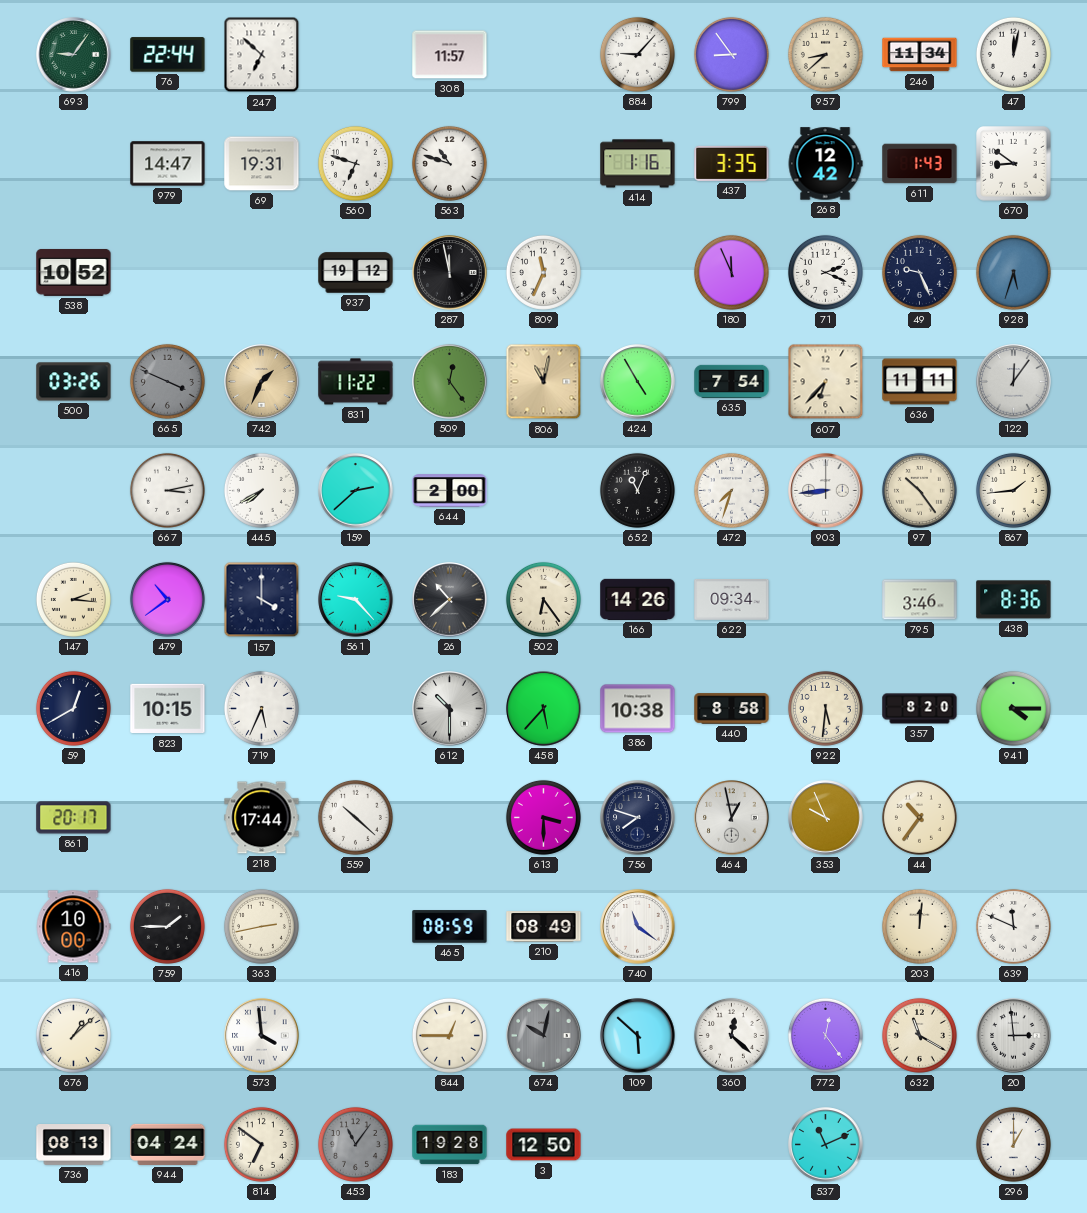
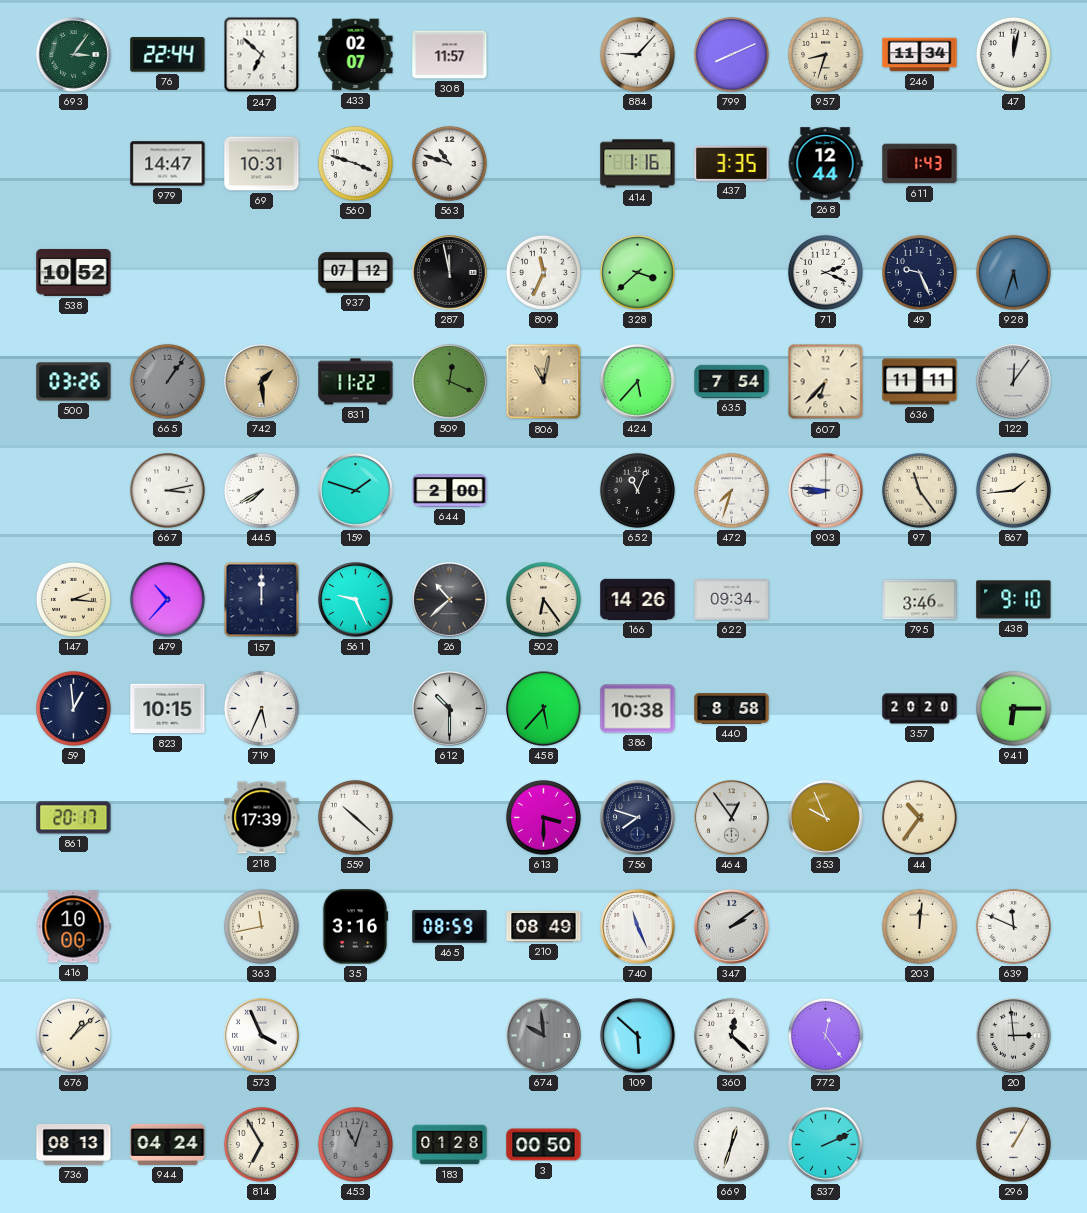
693: 9:06 -> 3:06
433: none -> 02:07
799: 8:54 -> 8:11
957: 8:38 -> 8:33
69: 19:31 -> 10:31
560: 6:48 -> 3:48
268: 12:42 -> 12:44
670: 8:51 -> none
937: 19:12 -> 07:12
328: none -> 3:38
180: 11:56 -> none
665: 3:49 -> 1:06
742: 1:34 -> 1:29
509: 12:24 -> 12:19
424: 4:55 -> 5:37
159: 2:38 -> 1:48
903: 8:44 -> 8:46
97: 10:24 -> 11:24
479: 10:39 -> 10:37
157: 4:00 -> 12:00
561: 9:23 -> 9:26
438: 8:36 -> 9:10
59: 12:40 -> 12:59
922: 5:31 -> none
357: 8:20 -> 20:20
941: 4:15 -> 6:15
218: 17:44 -> 17:39
464: 12:58 -> 12:54
759: 1:45 -> none
363: 2:43 -> 11:43
35: none -> 3:16
740: 11:21 -> 11:26
347: none -> 2:09
573: 3:59 -> 3:56
844: 12:45 -> none
674: 10:02 -> 9:59
632: 11:20 -> none
814: 6:51 -> 6:55
453: 11:06 -> 11:03
183: 19:28 -> 01:28
3: 12:50 -> 00:50
669: none -> 12:33
537: 11:11 -> 2:11
296: 1:00 -> 1:05
